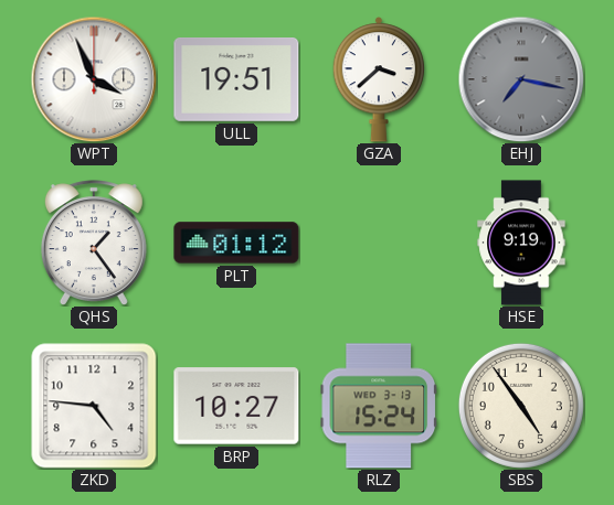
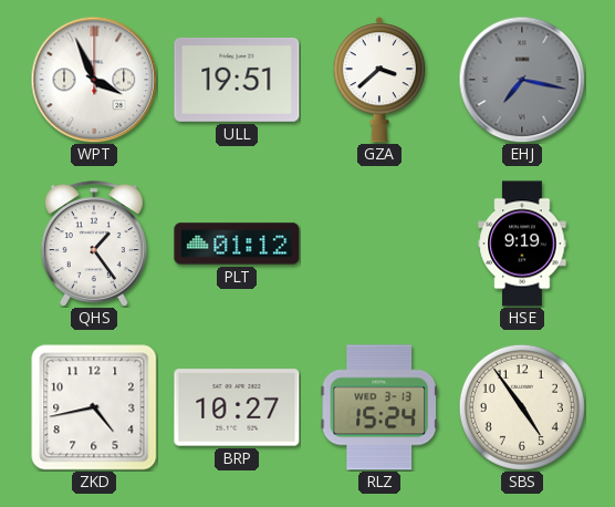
ZKD: 4:46 -> 4:43
